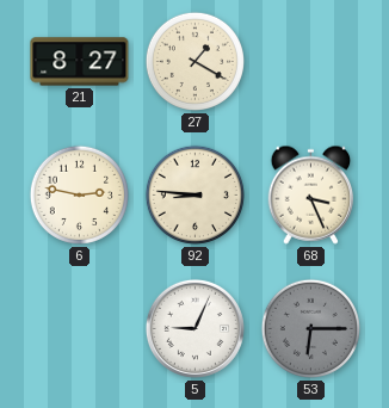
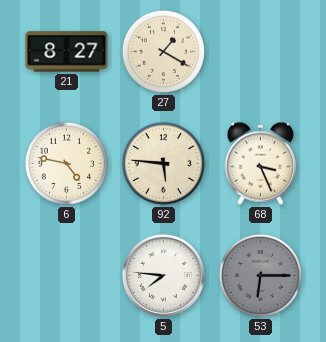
6: 2:47 -> 4:47
92: 8:46 -> 5:46
5: 9:04 -> 7:46
